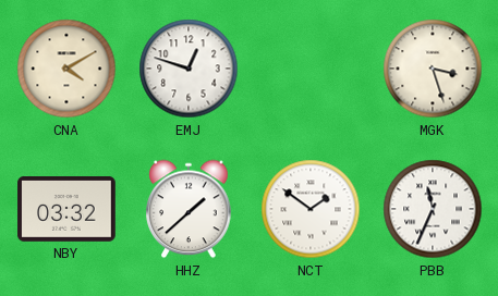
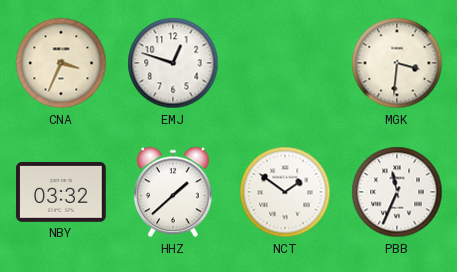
CNA: 4:10 -> 3:34
MGK: 3:27 -> 3:31
